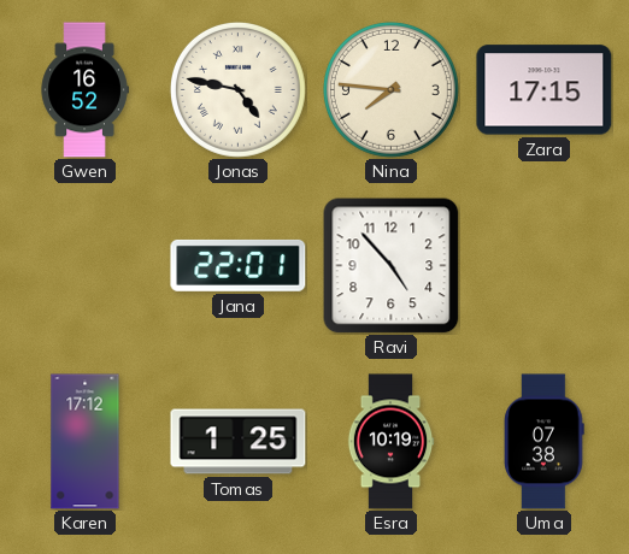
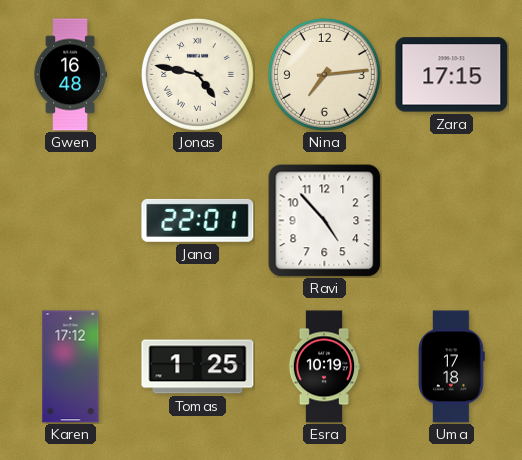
Gwen: 16:52 -> 16:48
Nina: 7:46 -> 7:14
Uma: 07:38 -> 17:18
